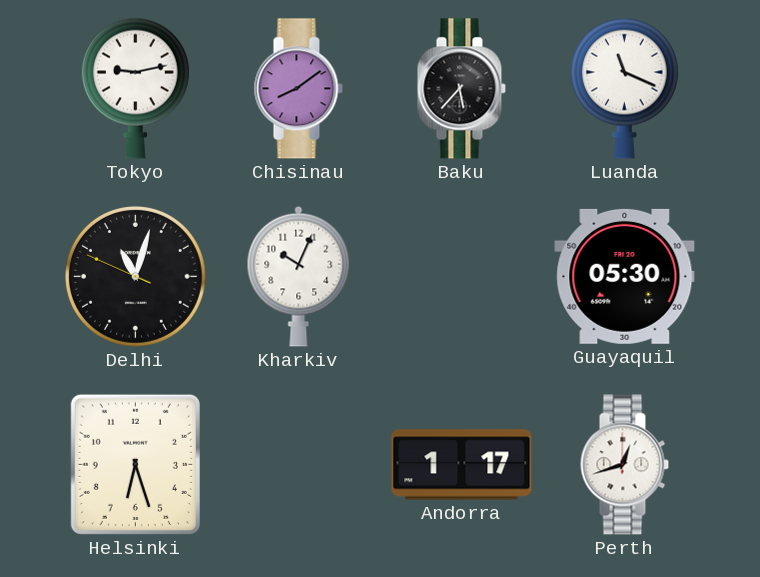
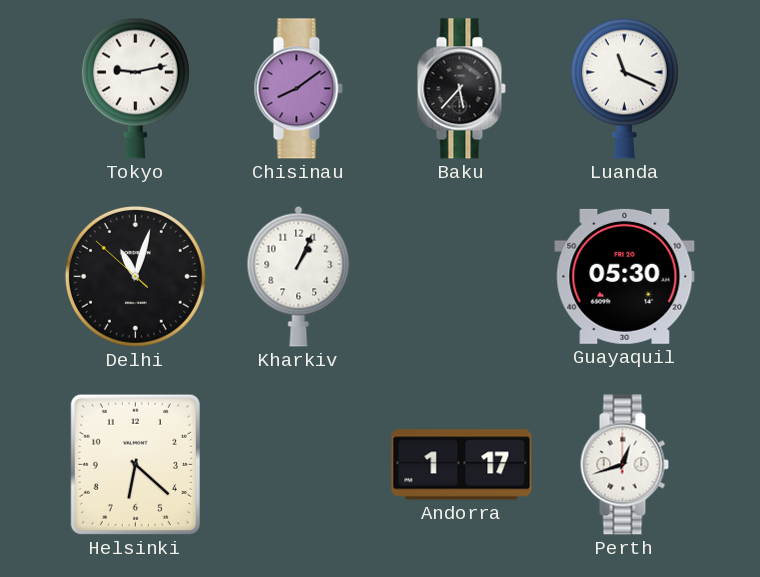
Delhi: 11:02:49 -> 11:02:52
Kharkiv: 10:04 -> 1:04
Helsinki: 6:27 -> 6:22
